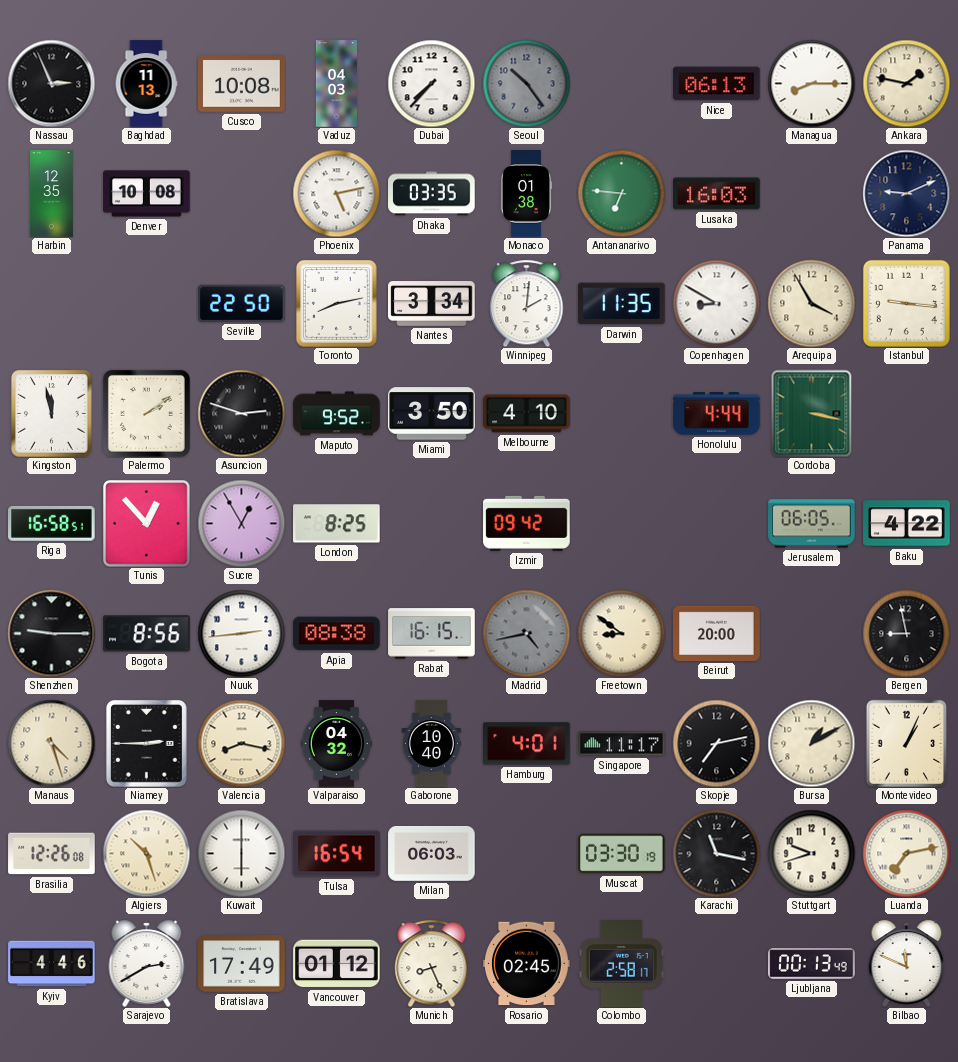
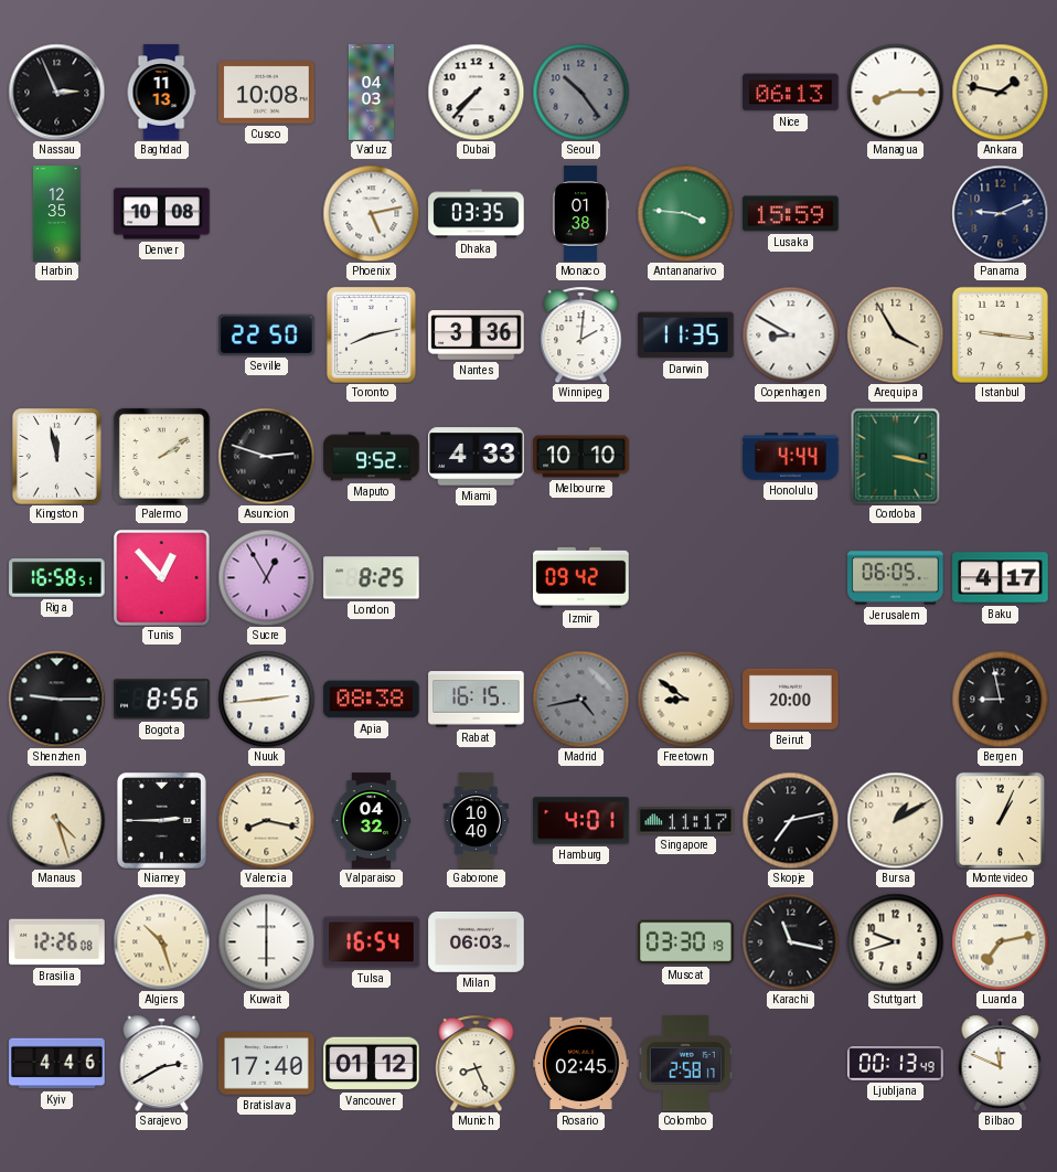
Antananarivo: 6:46 -> 3:46
Lusaka: 16:03 -> 15:59
Nantes: 3:34 -> 3:36
Miami: 3:50 -> 4:33
Melbourne: 4:10 -> 10:10
Baku: 4:22 -> 4:17
Bratislava: 17:49 -> 17:40
